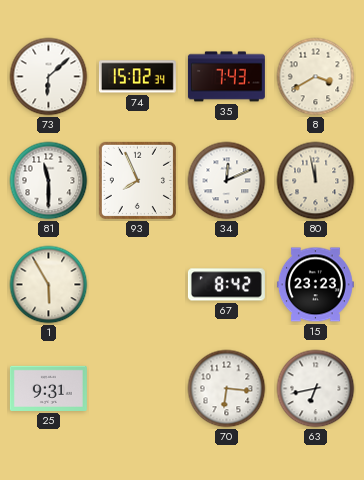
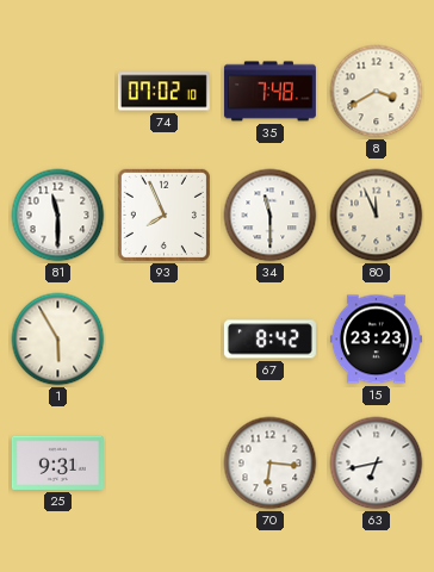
73: 6:08 -> none
74: 15:02 -> 07:02
35: 7:43 -> 7:48
34: 12:11 -> 11:30
80: 11:58 -> 11:56
